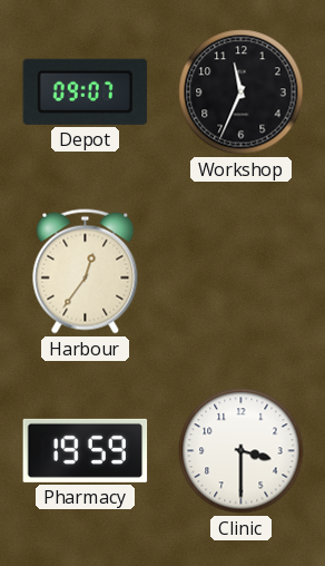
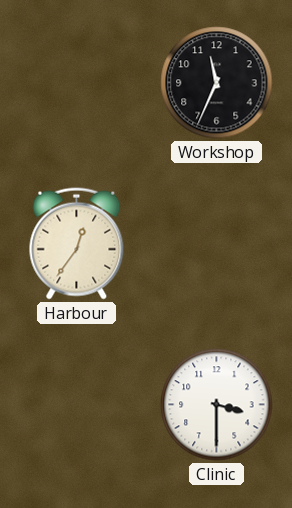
Depot: 09:07 -> none
Pharmacy: 19:59 -> none
